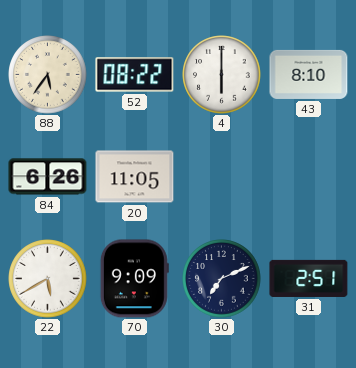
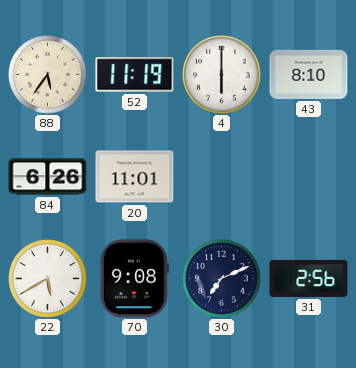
52: 08:22 -> 11:19
20: 11:05 -> 11:01
70: 9:09 -> 9:08
31: 2:51 -> 2:56
